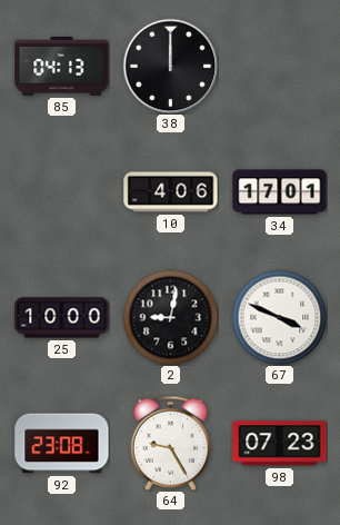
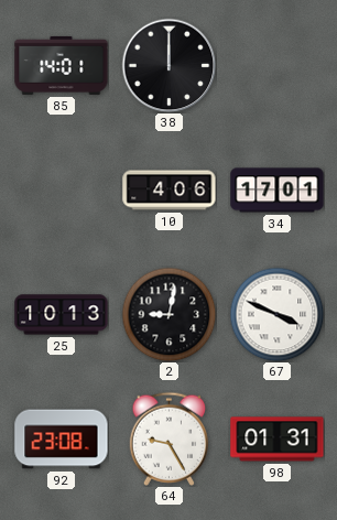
85: 04:13 -> 14:01
25: 10:00 -> 10:13
98: 07:23 -> 01:31
